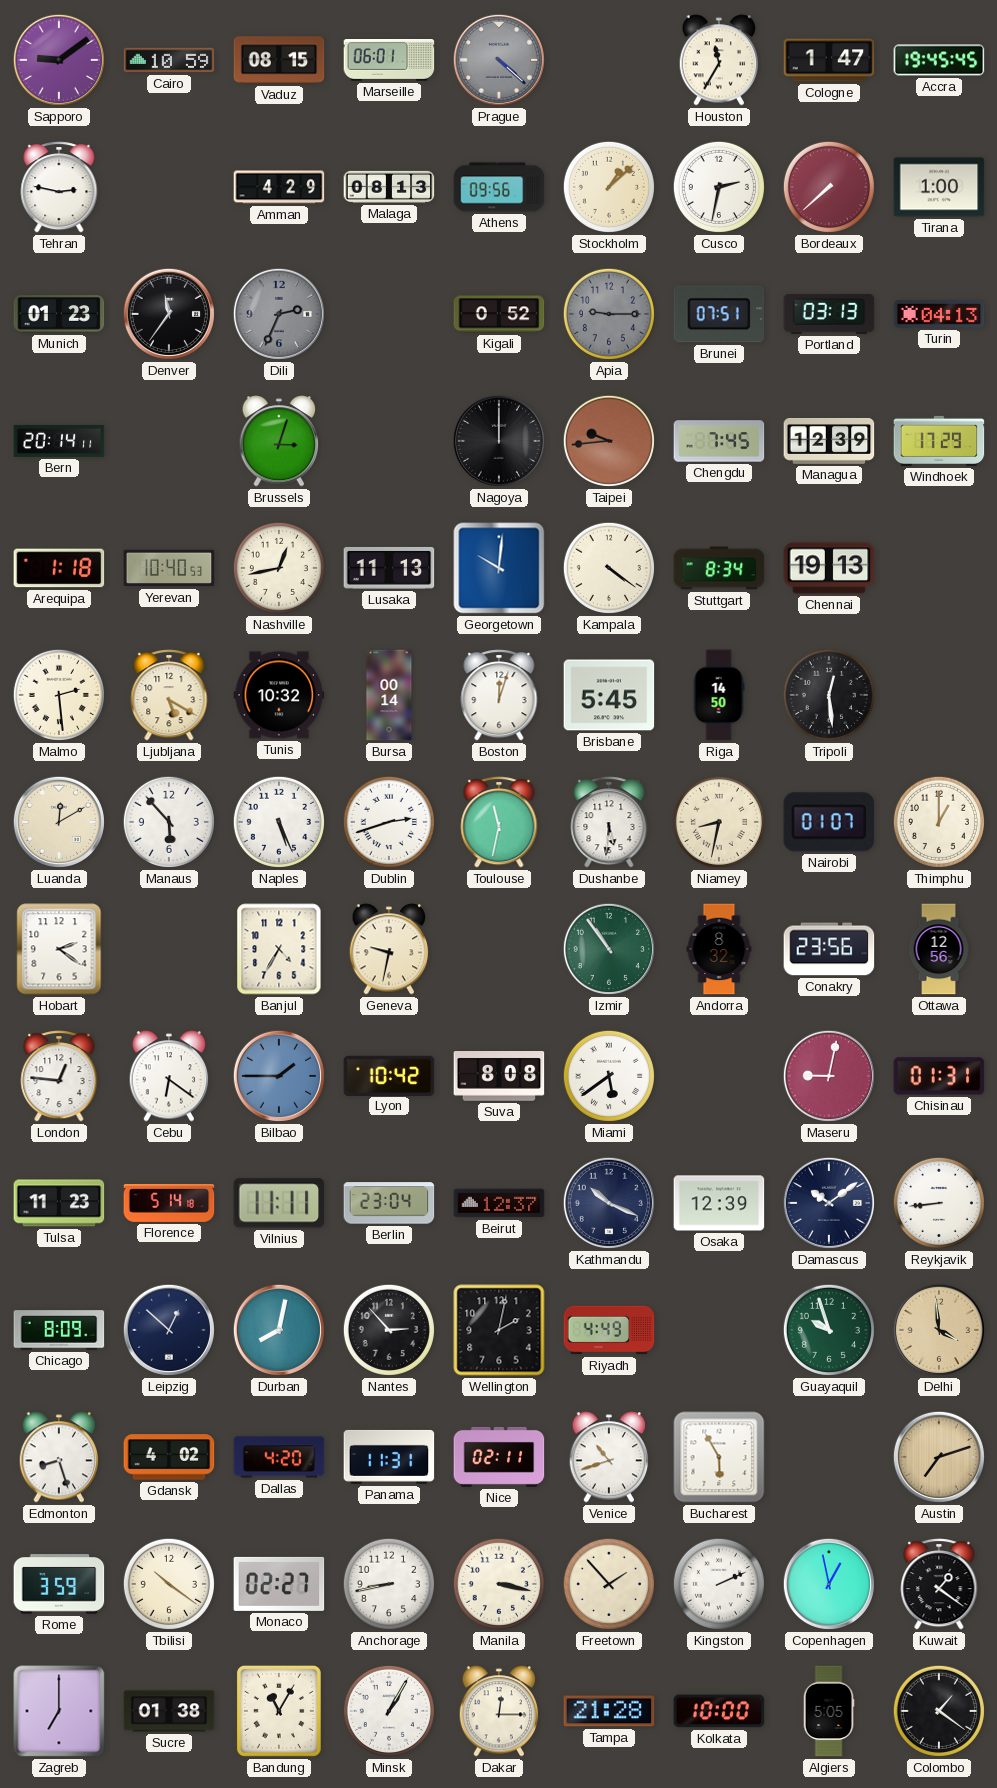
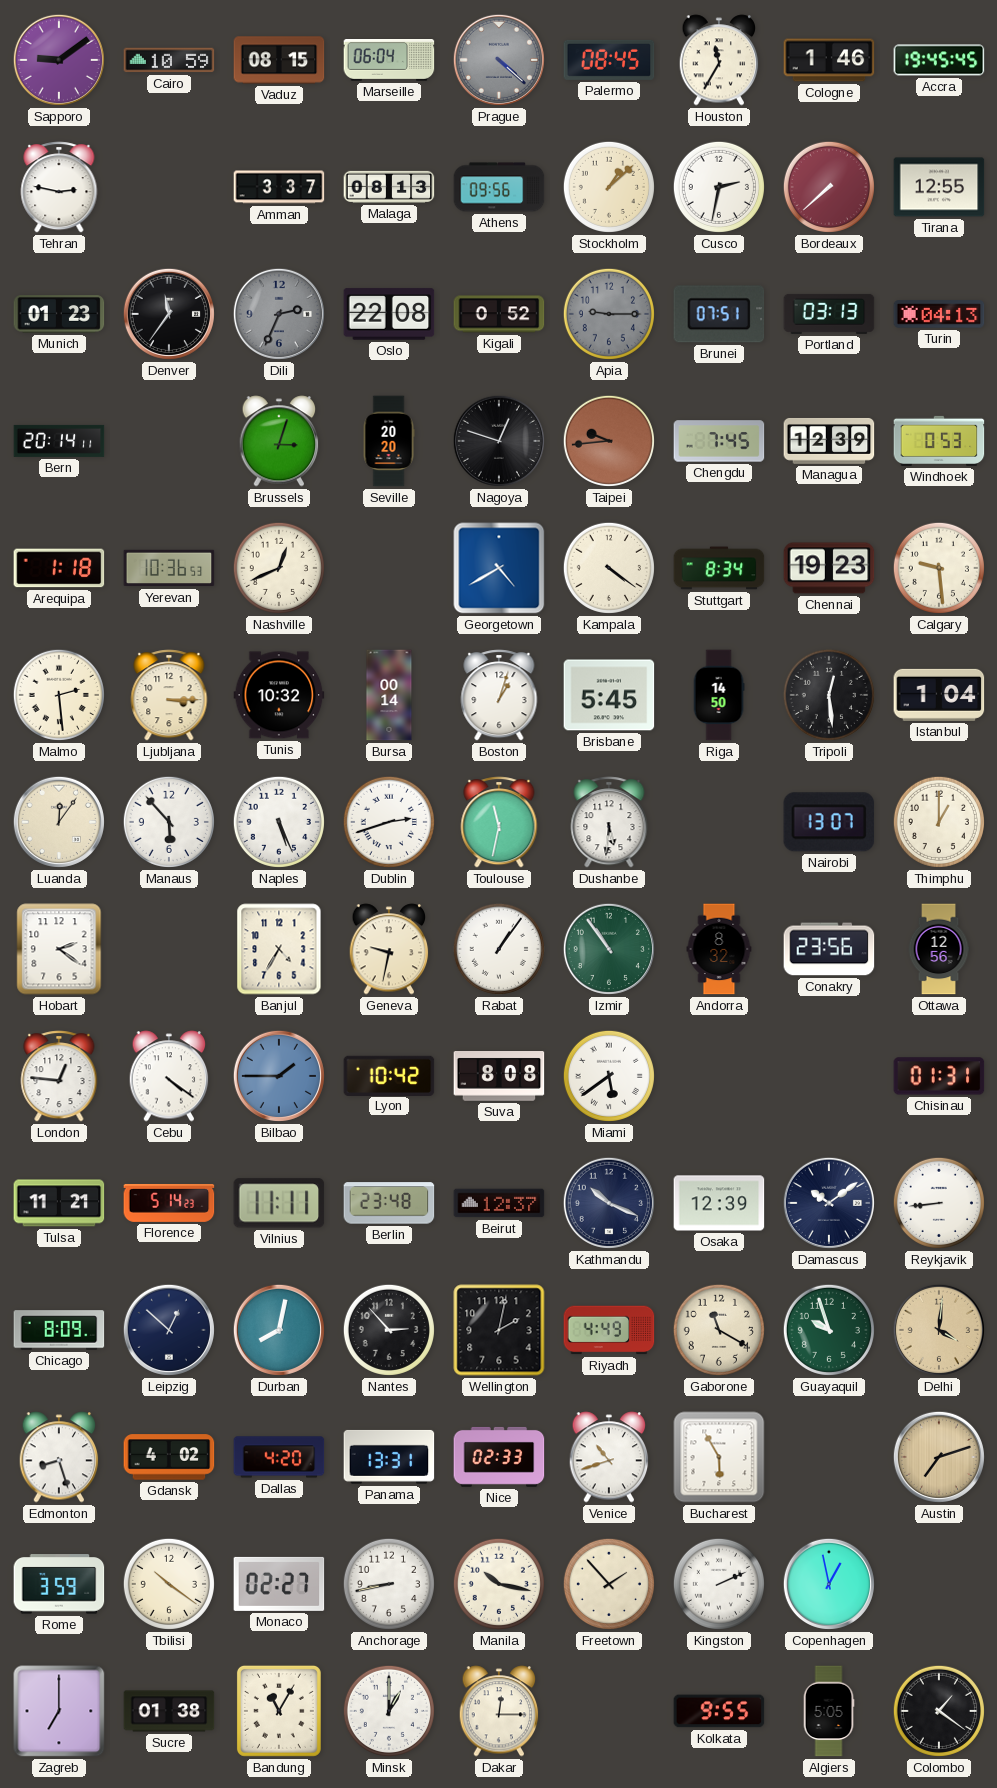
Marseille: 06:01 -> 06:04
Palermo: none -> 08:45
Cologne: 1:47 -> 1:46
Amman: 4:29 -> 3:37
Tirana: 1:00 -> 12:55
Oslo: none -> 22:08
Seville: none -> 20:20
Nagoya: 12:00 -> 12:48
Windhoek: 17:29 -> 0:53
Yerevan: 10:40 -> 10:36
Nashville: 12:43 -> 12:41
Lusaka: 11:13 -> none
Georgetown: 10:01 -> 4:40
Chennai: 19:13 -> 19:23
Calgary: none -> 9:29
Ljubljana: 5:20 -> 3:15
Boston: 12:03 -> 1:03
Istanbul: none -> 1:04
Luanda: 12:10 -> 12:06
Niamey: 8:32 -> none
Nairobi: 01:07 -> 13:07
Rabat: none -> 1:06
Cebu: 6:21 -> 4:21
Maseru: 9:02 -> none
Tulsa: 11:23 -> 11:21
Florence: 5:14:18 -> 5:14:23
Berlin: 23:04 -> 23:48
Gaborone: none -> 11:20
Delhi: 3:59 -> 4:01
Panama: 11:31 -> 13:31
Nice: 02:11 -> 02:33
Manila: 3:17 -> 10:17
Kuwait: 1:21 -> none
Minsk: 1:05 -> 1:00
Tampa: 21:28 -> none
Kolkata: 10:00 -> 9:55
